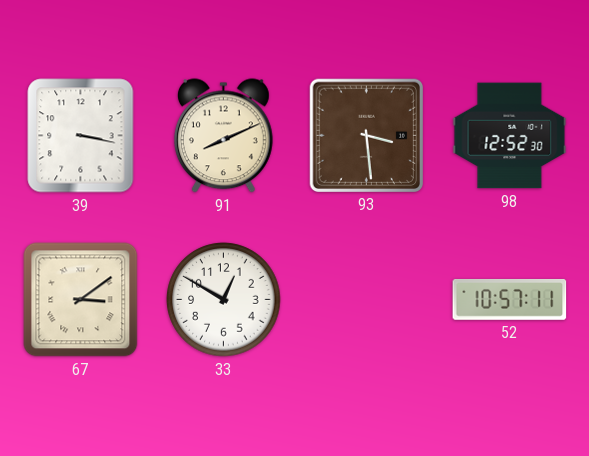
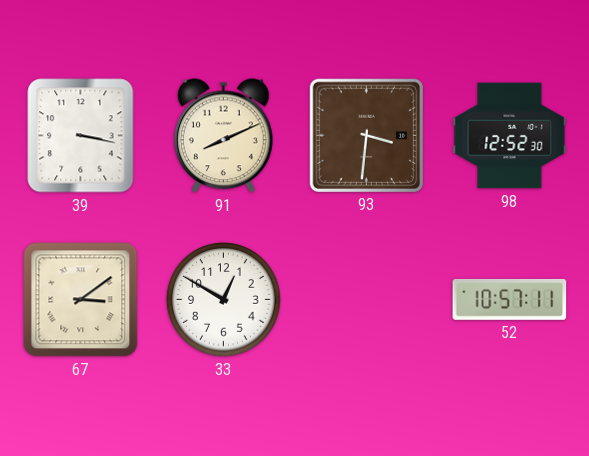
93: 3:29 -> 3:31
